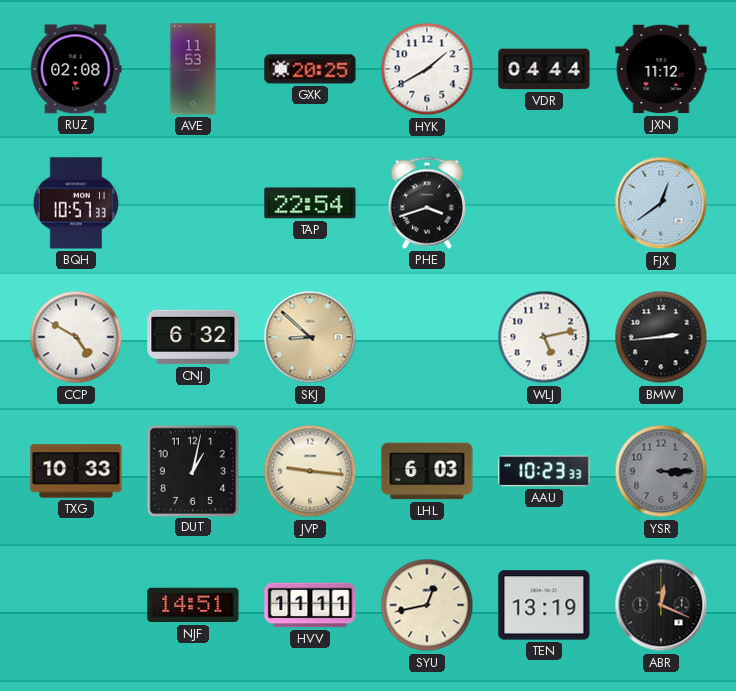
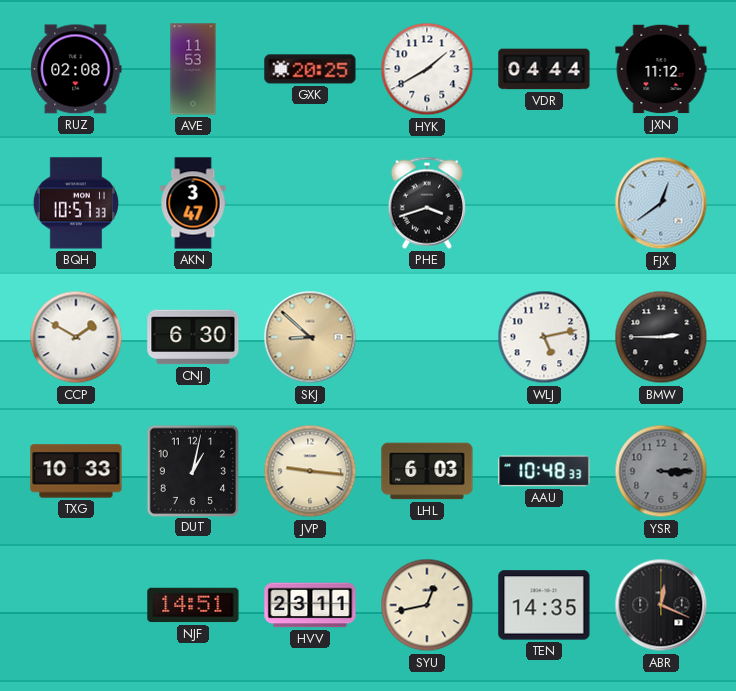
AKN: none -> 3:47
TAP: 22:54 -> none
CCP: 4:50 -> 1:50
CNJ: 6:32 -> 6:30
BMW: 2:44 -> 2:45
AAU: 10:23 -> 10:48
HVV: 11:11 -> 23:11
TEN: 13:19 -> 14:35
